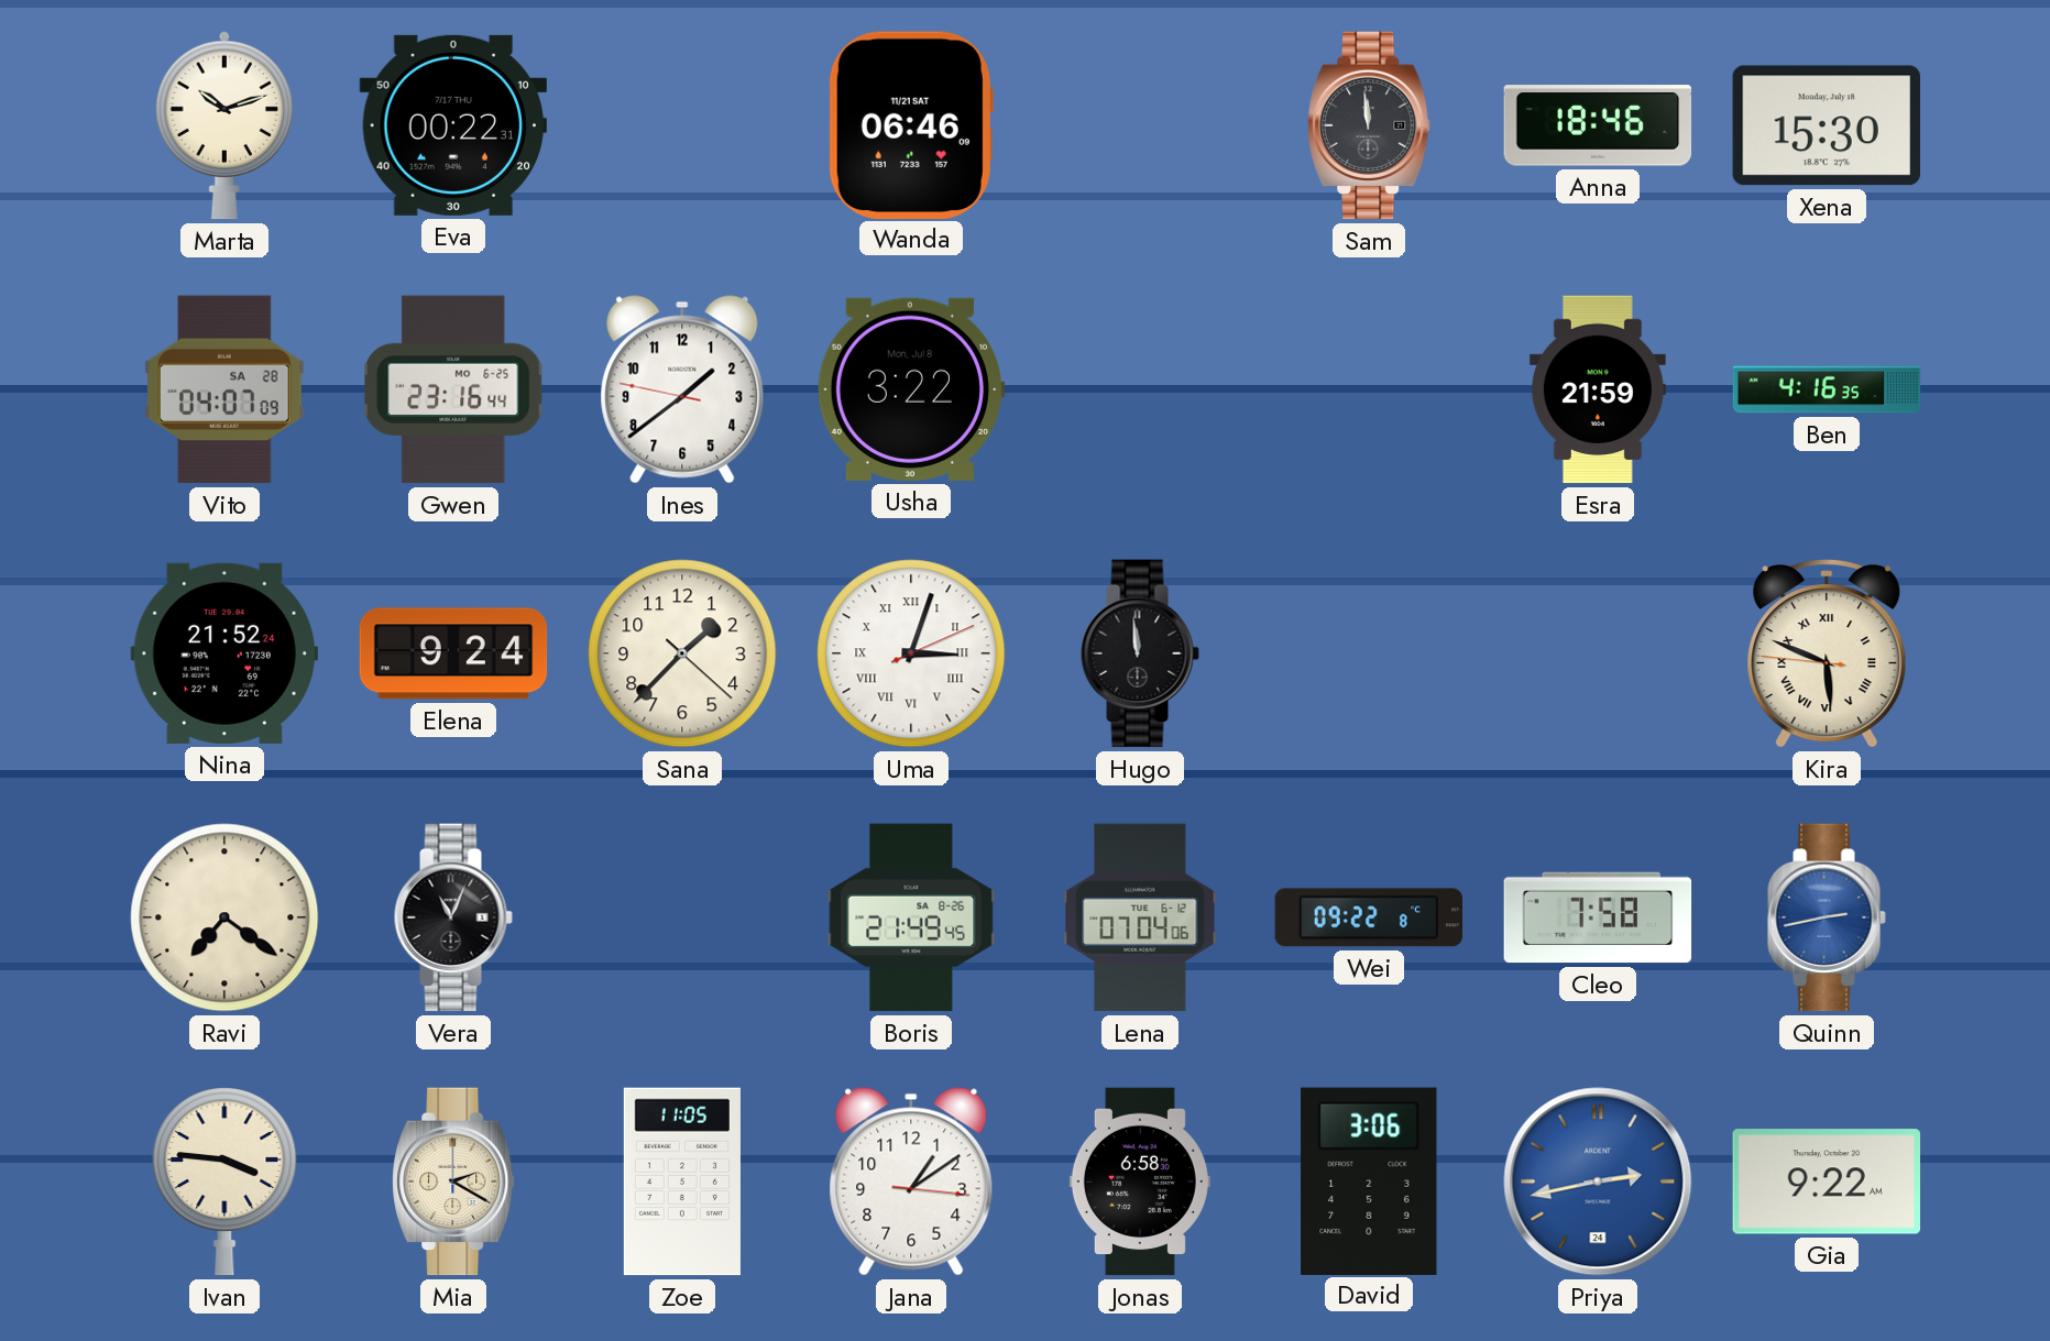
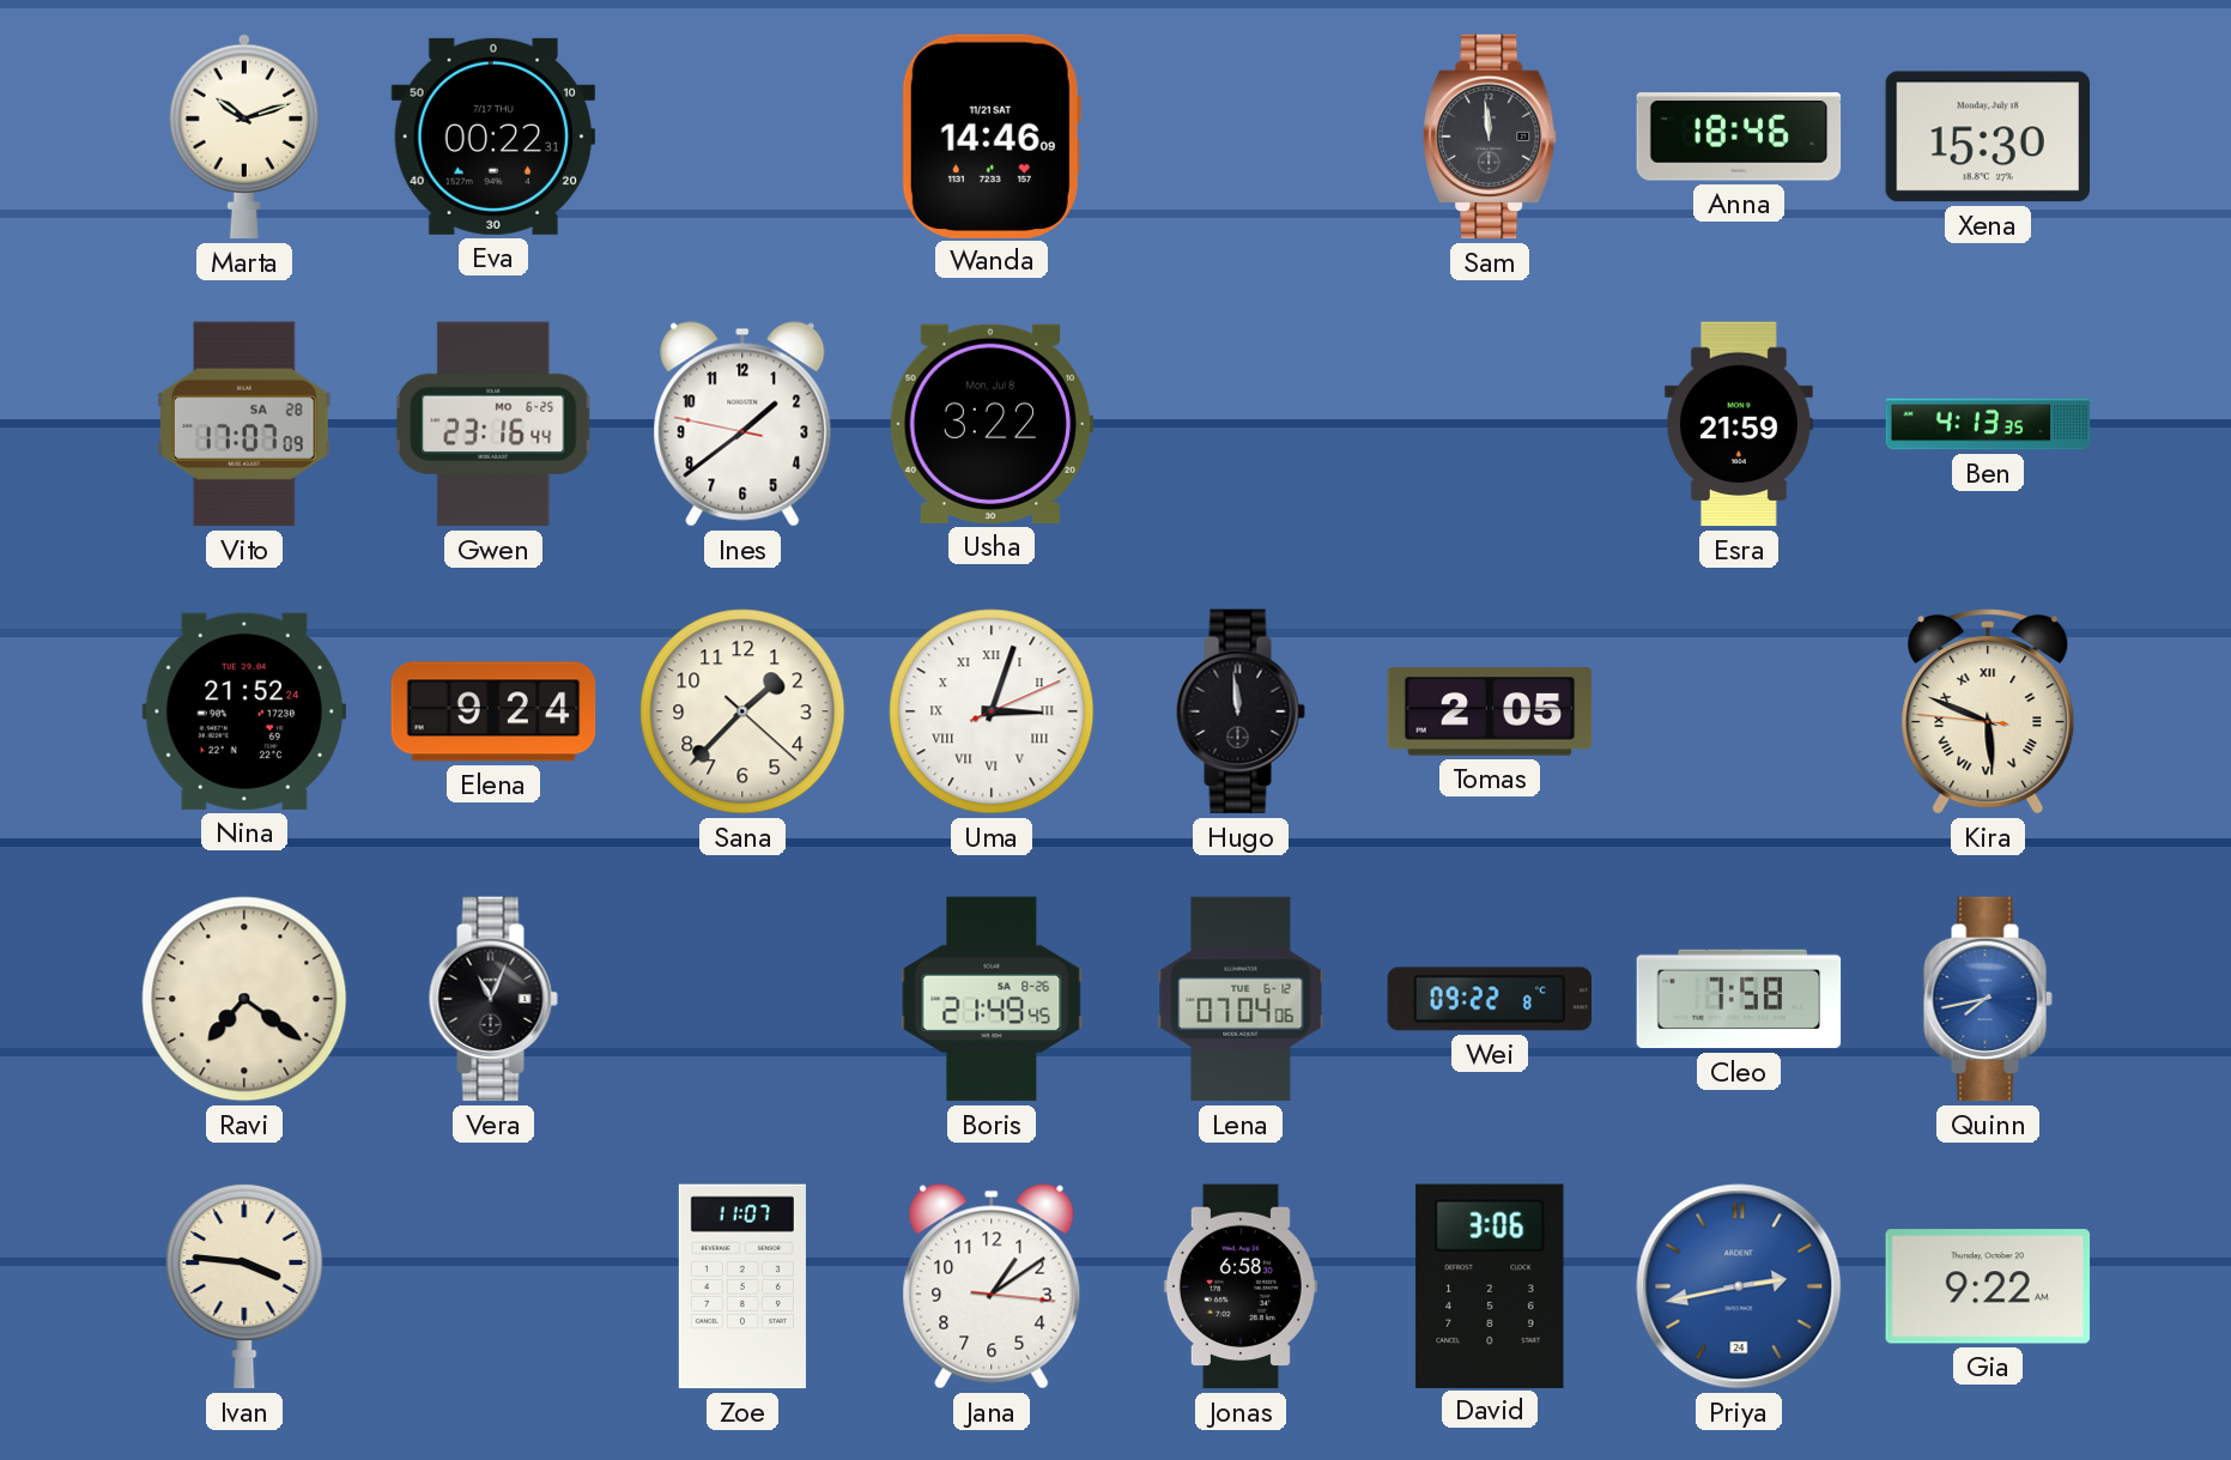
Wanda: 06:46 -> 14:46
Vito: 04:07 -> 17:07
Ben: 4:16 -> 4:13
Tomas: none -> 2:05
Quinn: 2:43 -> 7:43
Mia: 2:20 -> none
Zoe: 11:05 -> 11:07
